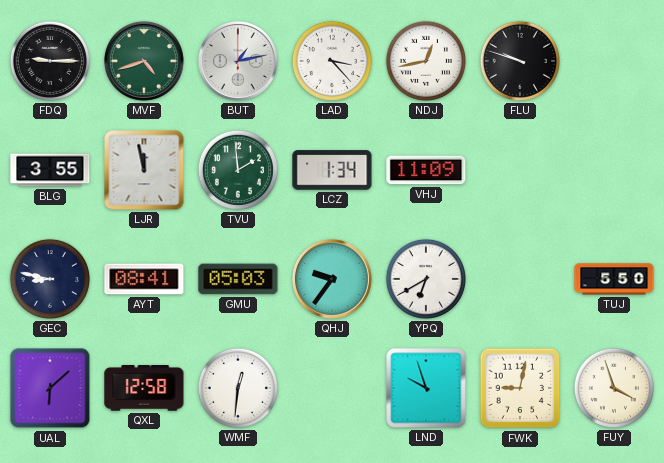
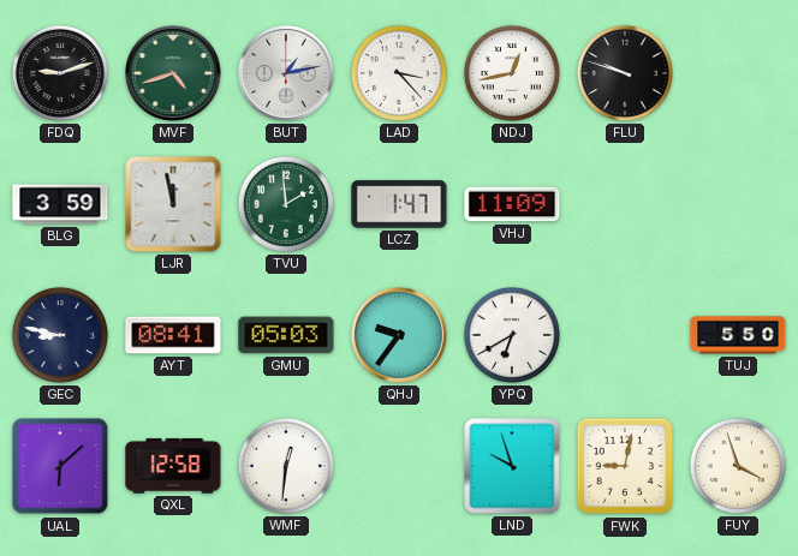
FDQ: 9:15 -> 9:12
BLG: 3:55 -> 3:59
LCZ: 1:34 -> 1:47
